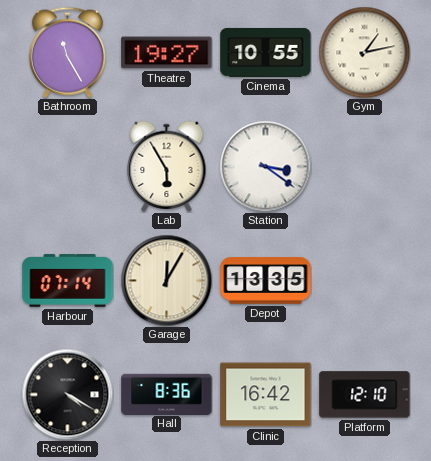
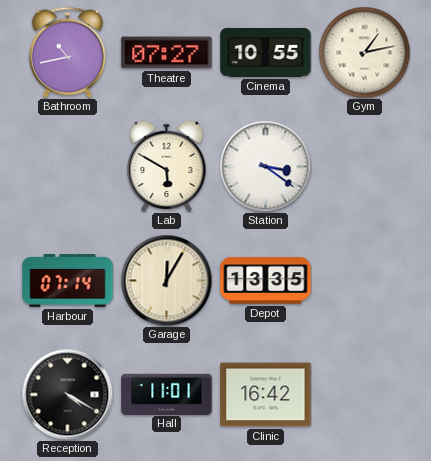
Bathroom: 11:25 -> 10:43
Theatre: 19:27 -> 07:27
Lab: 5:55 -> 5:50
Hall: 8:36 -> 11:01
Platform: 12:10 -> none
